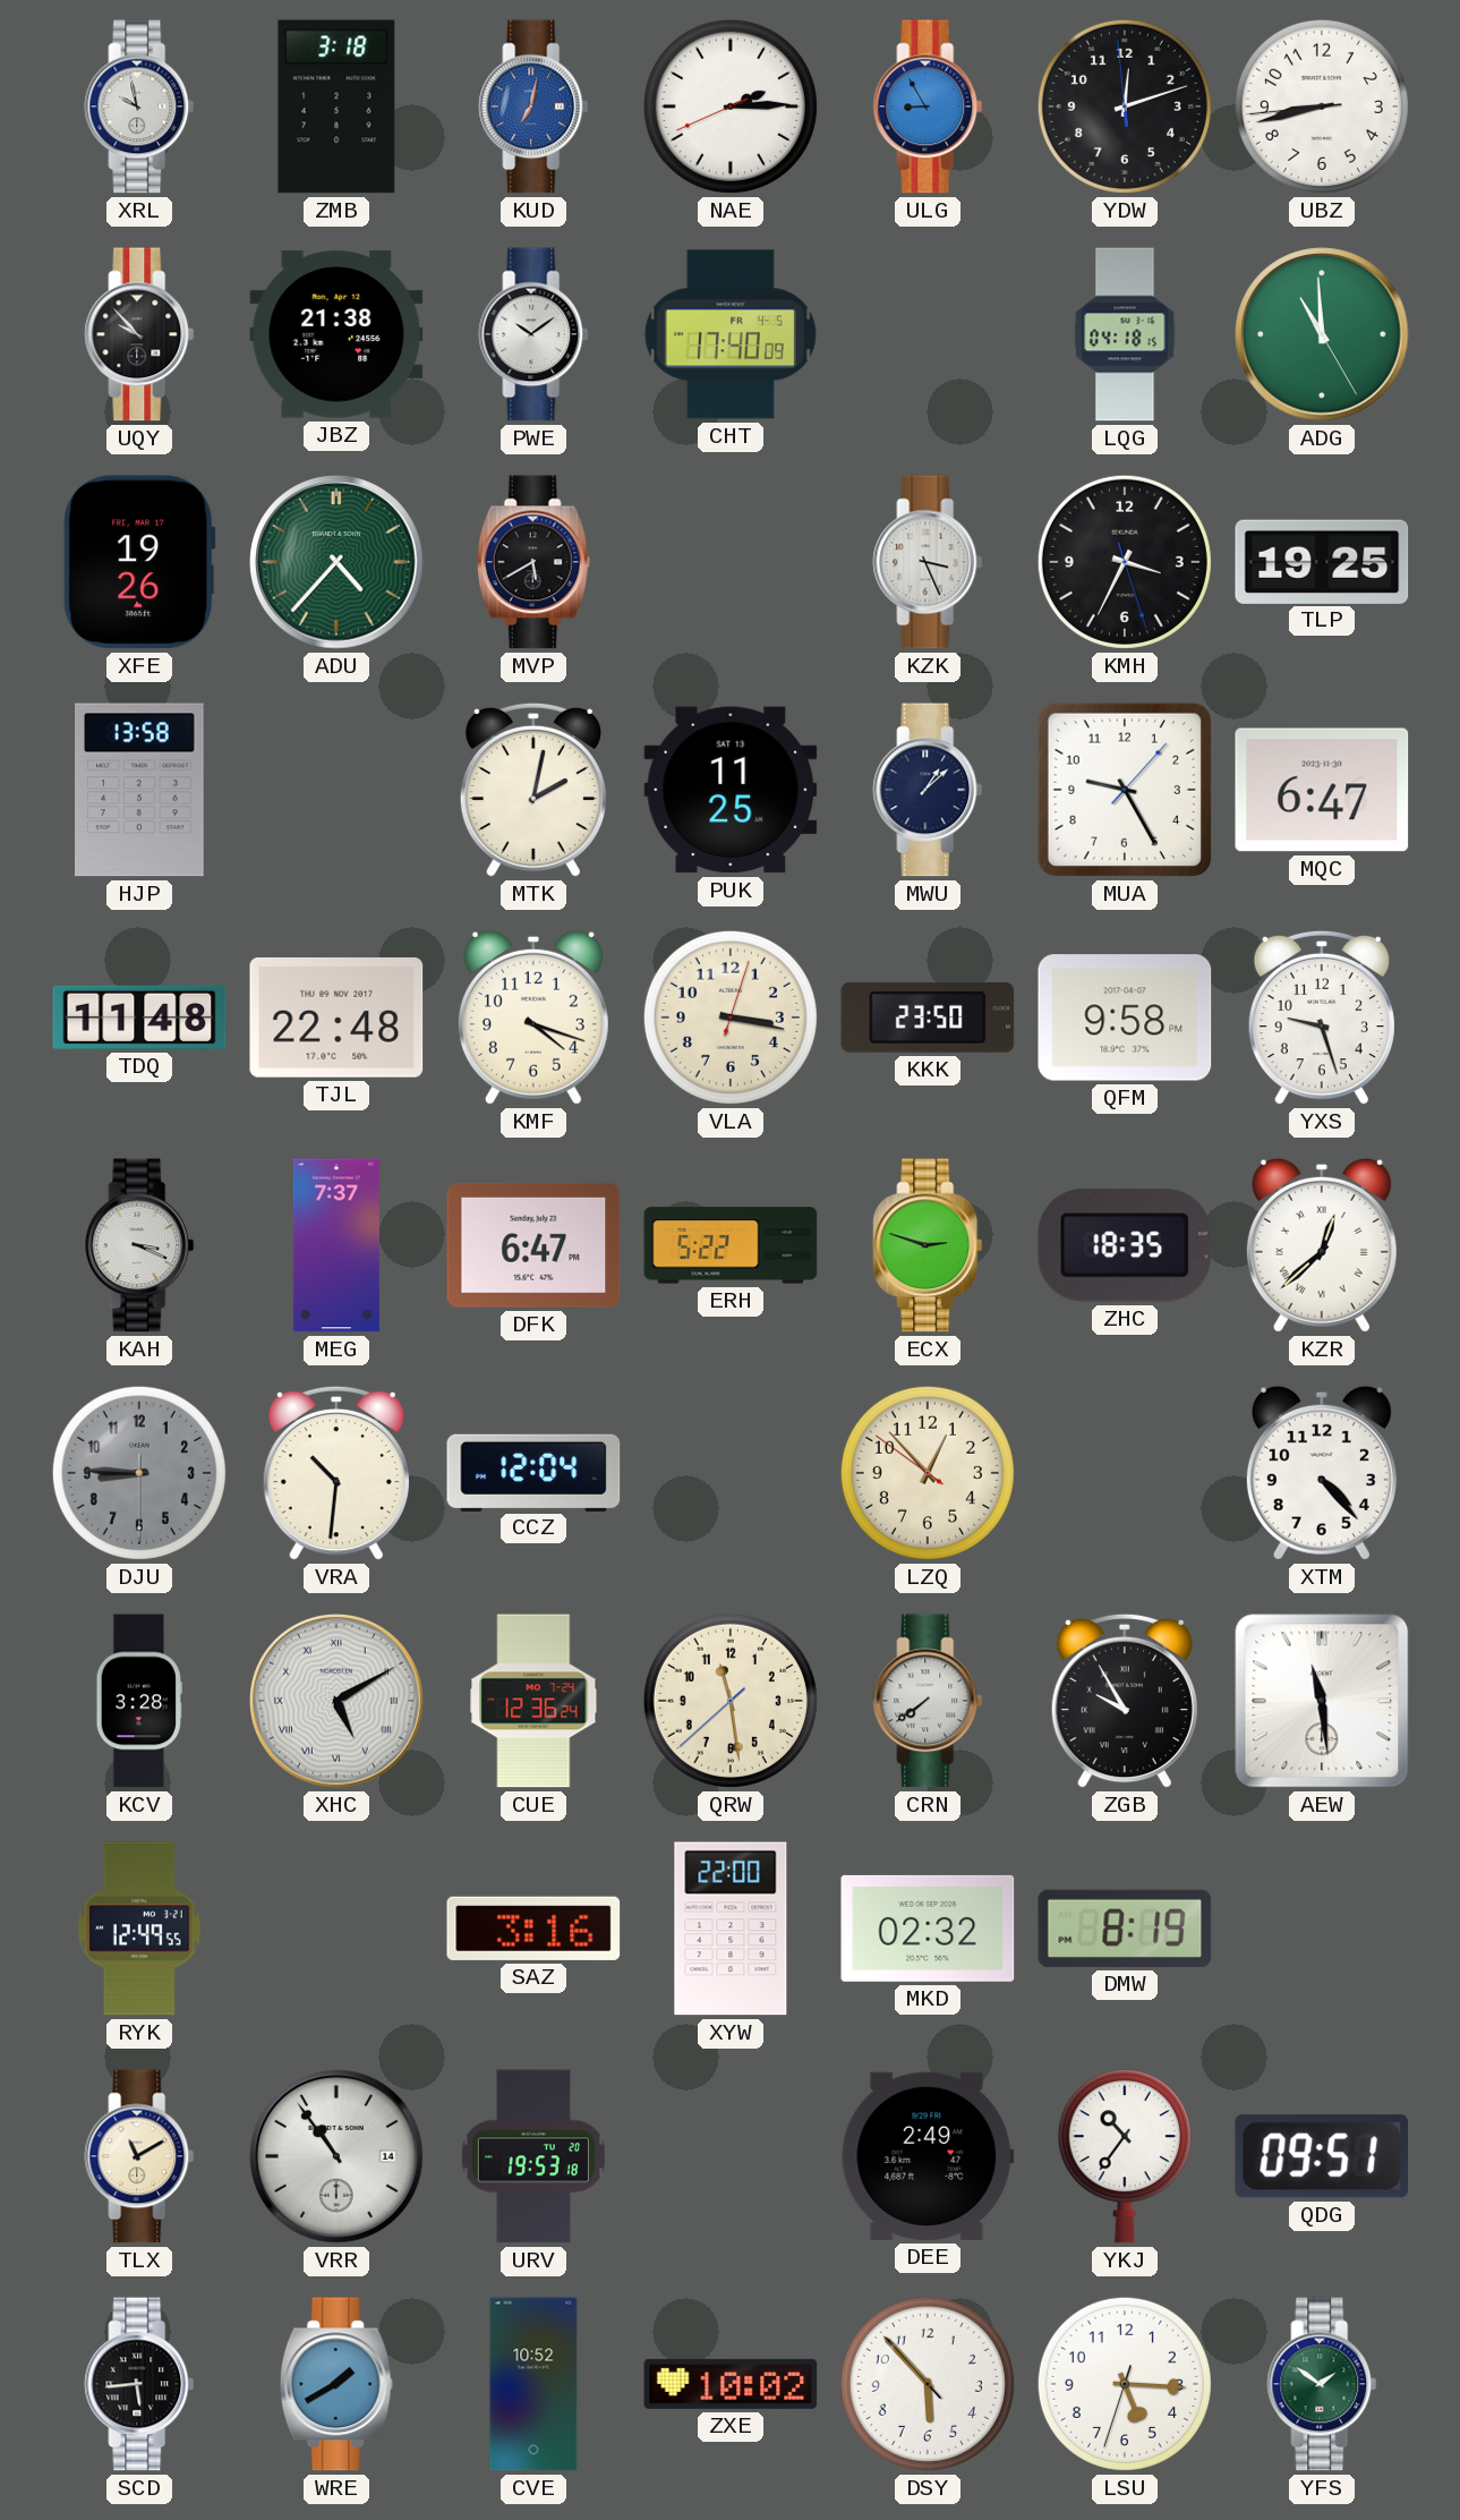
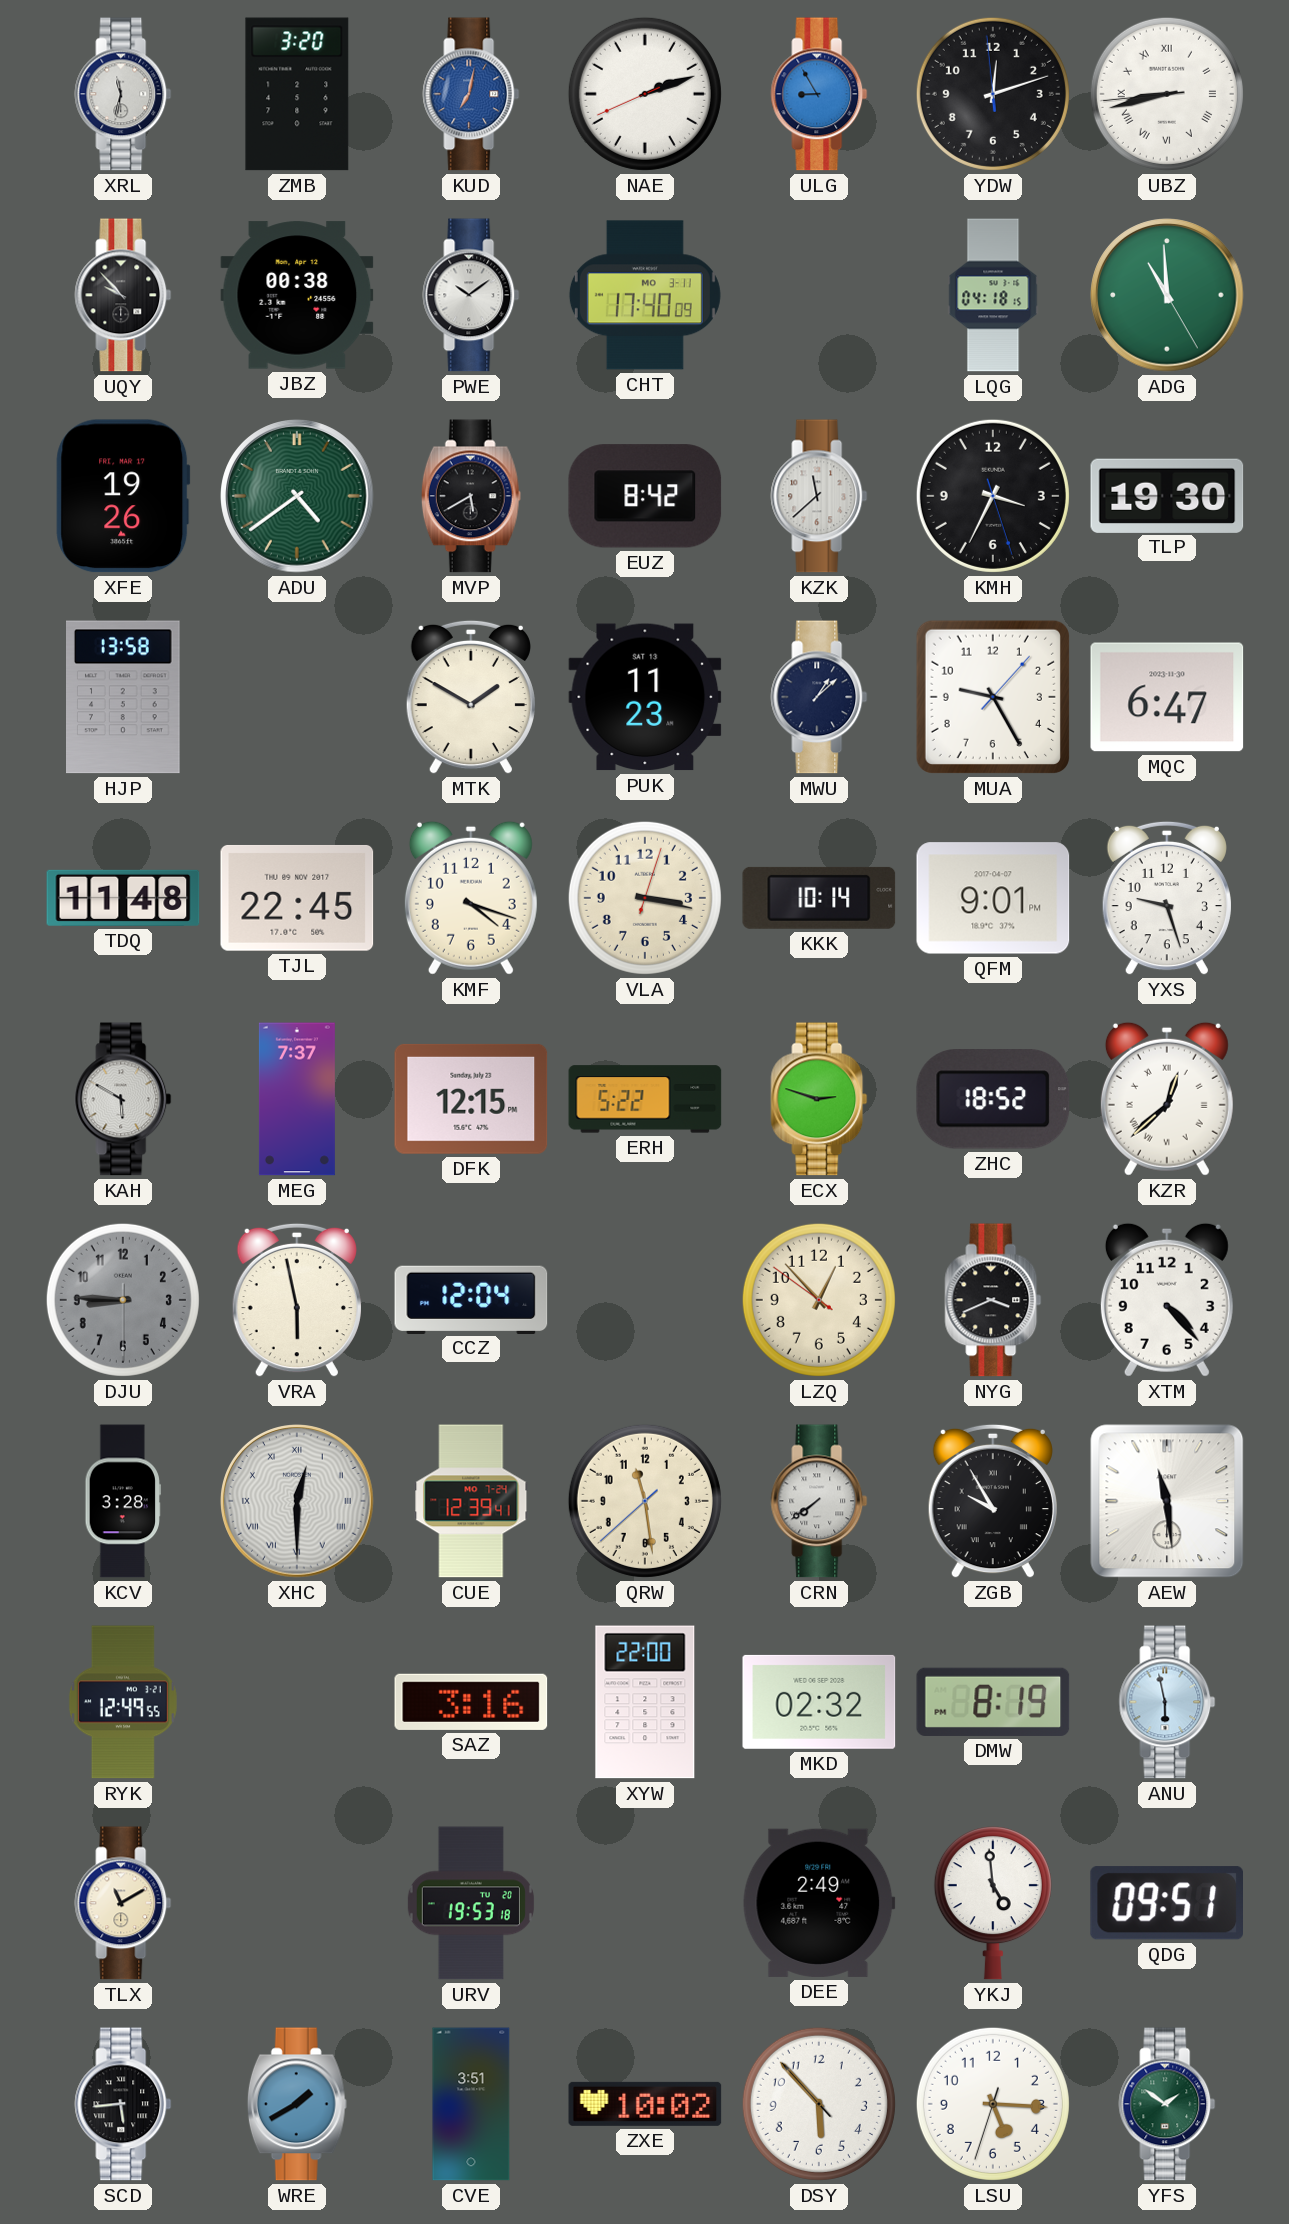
XRL: 9:58 -> 11:32
ZMB: 3:18 -> 3:20
NAE: 2:14 -> 2:11
UBZ numerals: Arabic -> Roman
JBZ: 21:38 -> 00:38
CHT date: FR 4-5 -> MO 3-11
ADU: 4:37 -> 4:39
EUZ: none -> 8:42
KZK: 3:26 -> 11:38
TLP: 19:25 -> 19:30
MTK: 2:02 -> 1:50
PUK: 11:25 -> 11:23
TJL: 22:48 -> 22:45
KKK: 23:50 -> 10:14
QFM: 9:58 -> 9:01
KAH: 3:19 -> 5:50
DFK: 6:47 -> 12:15
ZHC: 18:35 -> 18:52
VRA: 10:31 -> 5:58
NYG: none -> 3:41
XHC: 5:10 -> 12:30
CUE: 12:36 -> 12:39
ANU: none -> 5:58
VRR: 10:54 -> none
YKJ: 10:36 -> 4:59
CVE: 10:52 -> 3:51
